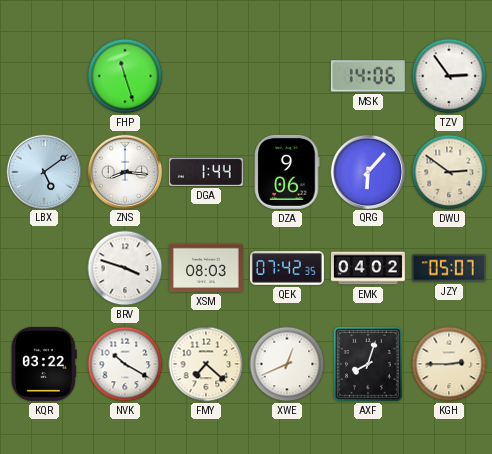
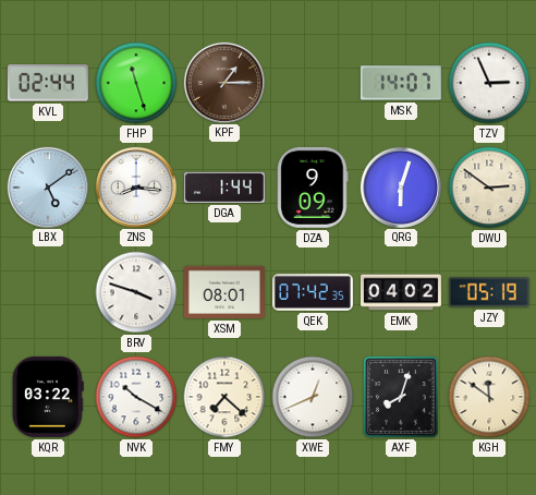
KVL: none -> 02:44
KPF: none -> 1:15
MSK: 14:06 -> 14:07
TZV: 2:54 -> 2:56
DZA: 9:06 -> 9:09
QRG: 6:07 -> 6:03
XSM: 08:03 -> 08:01
JZY: 05:07 -> 05:19
KGH: 2:45 -> 11:51
